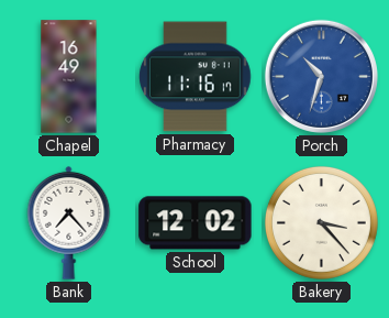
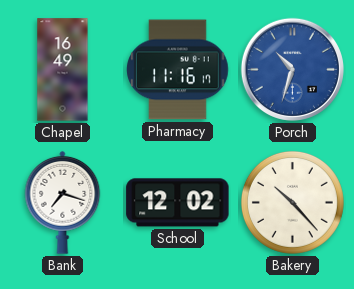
Bank: 7:23 -> 7:18
Bakery: 3:23 -> 10:23
